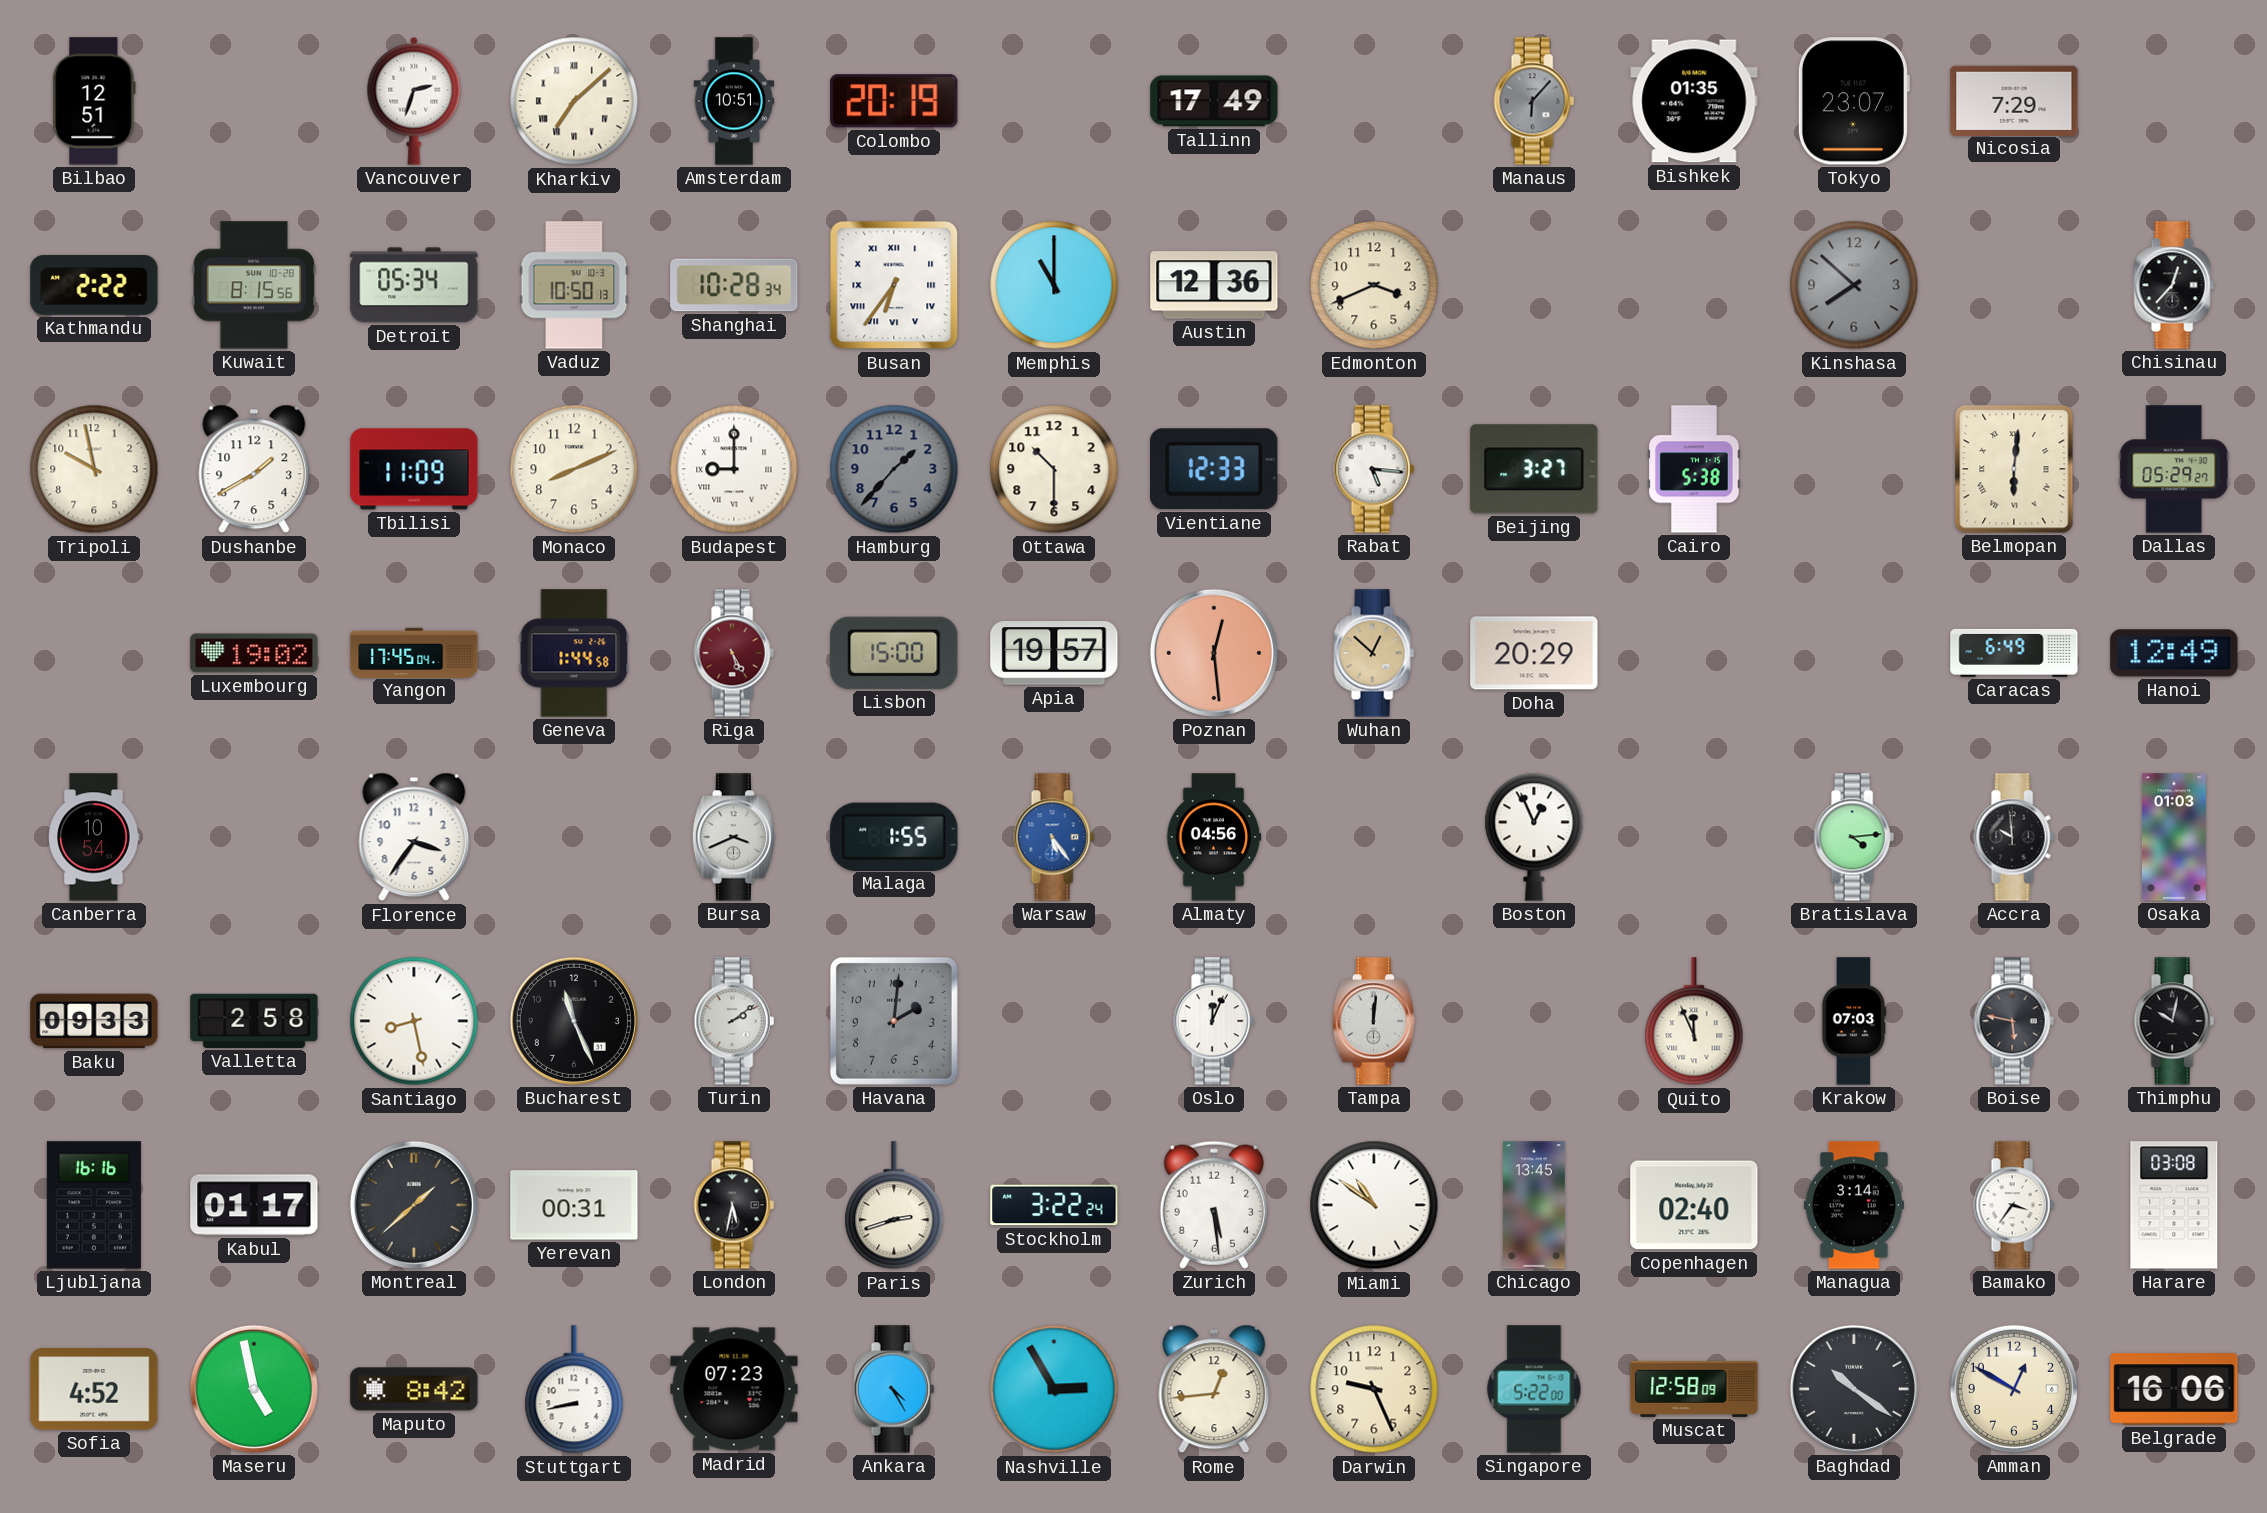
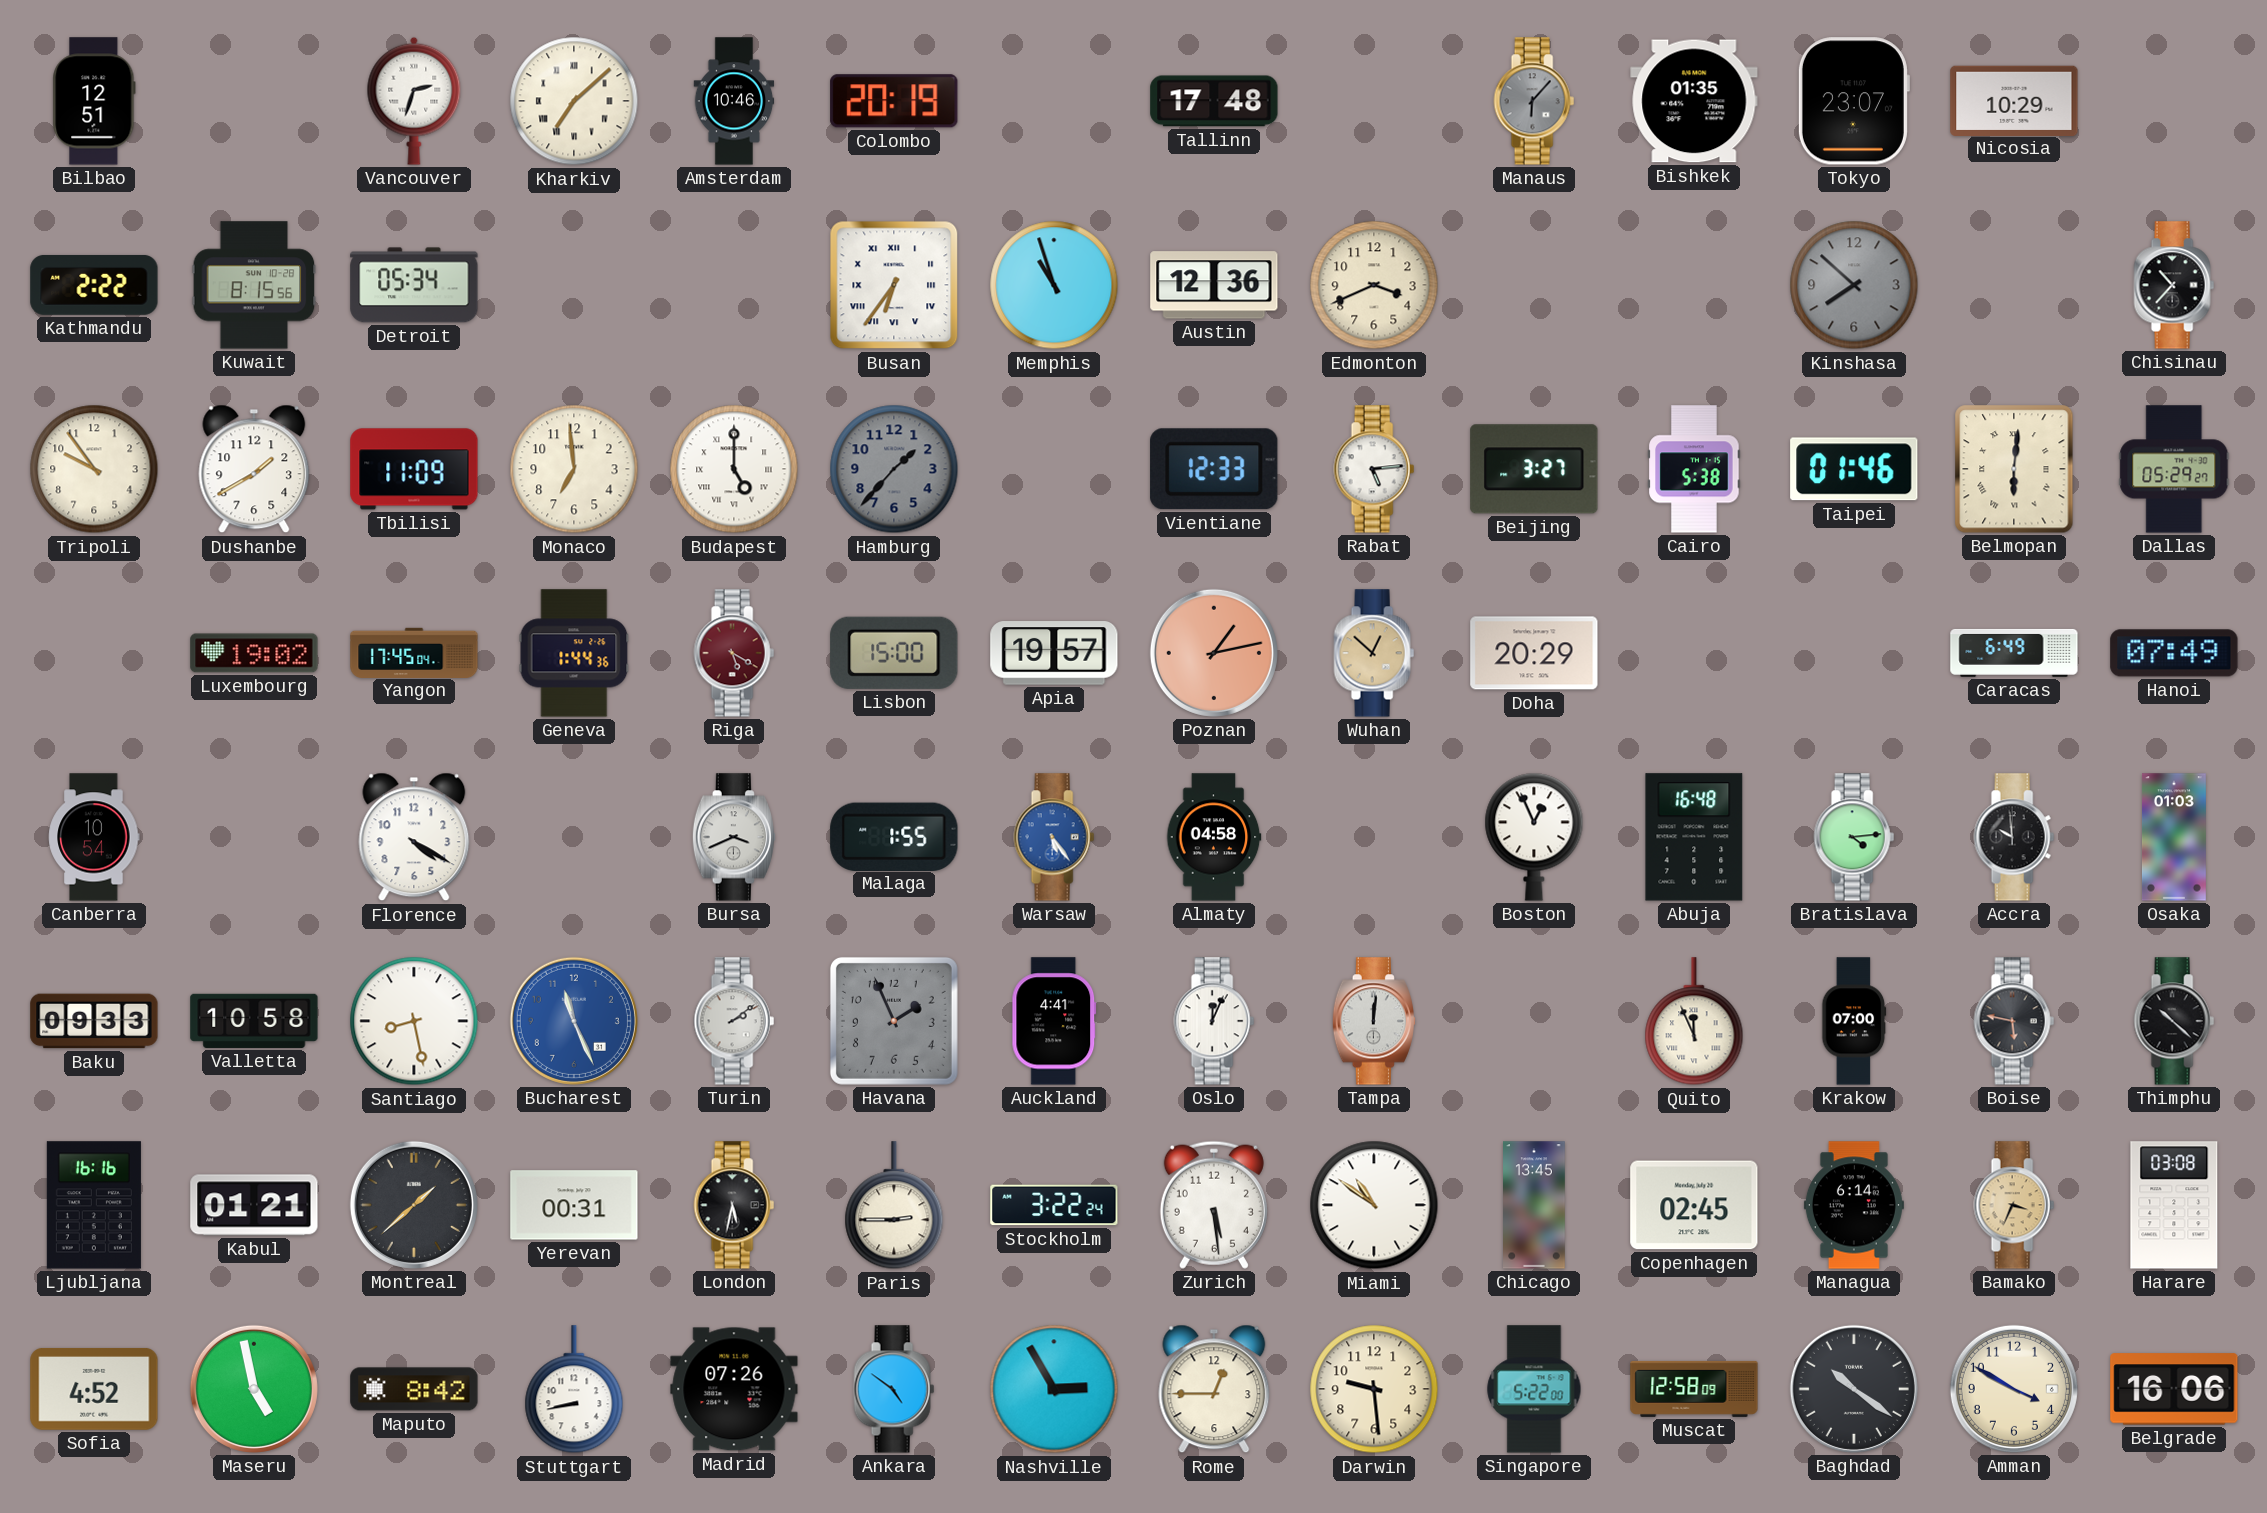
Amsterdam: 10:51 -> 10:46
Tallinn: 17:49 -> 17:48
Nicosia: 7:29 -> 10:29
Vaduz: 10:50 -> none
Shanghai: 10:28 -> none
Memphis: 11:00 -> 10:57
Chisinau: 12:37 -> 10:37
Tripoli: 9:58 -> 9:54
Monaco: 8:11 -> 6:59
Budapest: 9:00 -> 5:00
Ottawa: 10:30 -> none
Rabat: 5:16 -> 5:14
Taipei: none -> 01:46
Geneva: 1:44:58 -> 1:44:36
Riga: 5:25 -> 5:20
Poznan: 12:29 -> 1:13
Hanoi: 12:49 -> 07:49
Florence: 3:36 -> 4:20
Almaty: 04:56 -> 04:58
Abuja: none -> 16:48
Valletta: 2:58 -> 10:58
Bucharest dial: black -> blue
Havana: 2:01 -> 1:56
Auckland: none -> 4:41
Krakow: 07:03 -> 07:00
Thimphu: 10:02 -> 10:22
Kabul: 01:17 -> 01:21
Paris: 2:42 -> 2:45
Copenhagen: 02:40 -> 02:45
Managua: 3:14 -> 6:14
Bamako: 3:36 -> 3:34
Bamako dial: white -> champagne
Madrid: 07:23 -> 07:26
Ankara: 4:25 -> 4:51
Rome: 12:44 -> 12:45
Darwin: 9:26 -> 9:29
Amman: 12:50 -> 3:50
